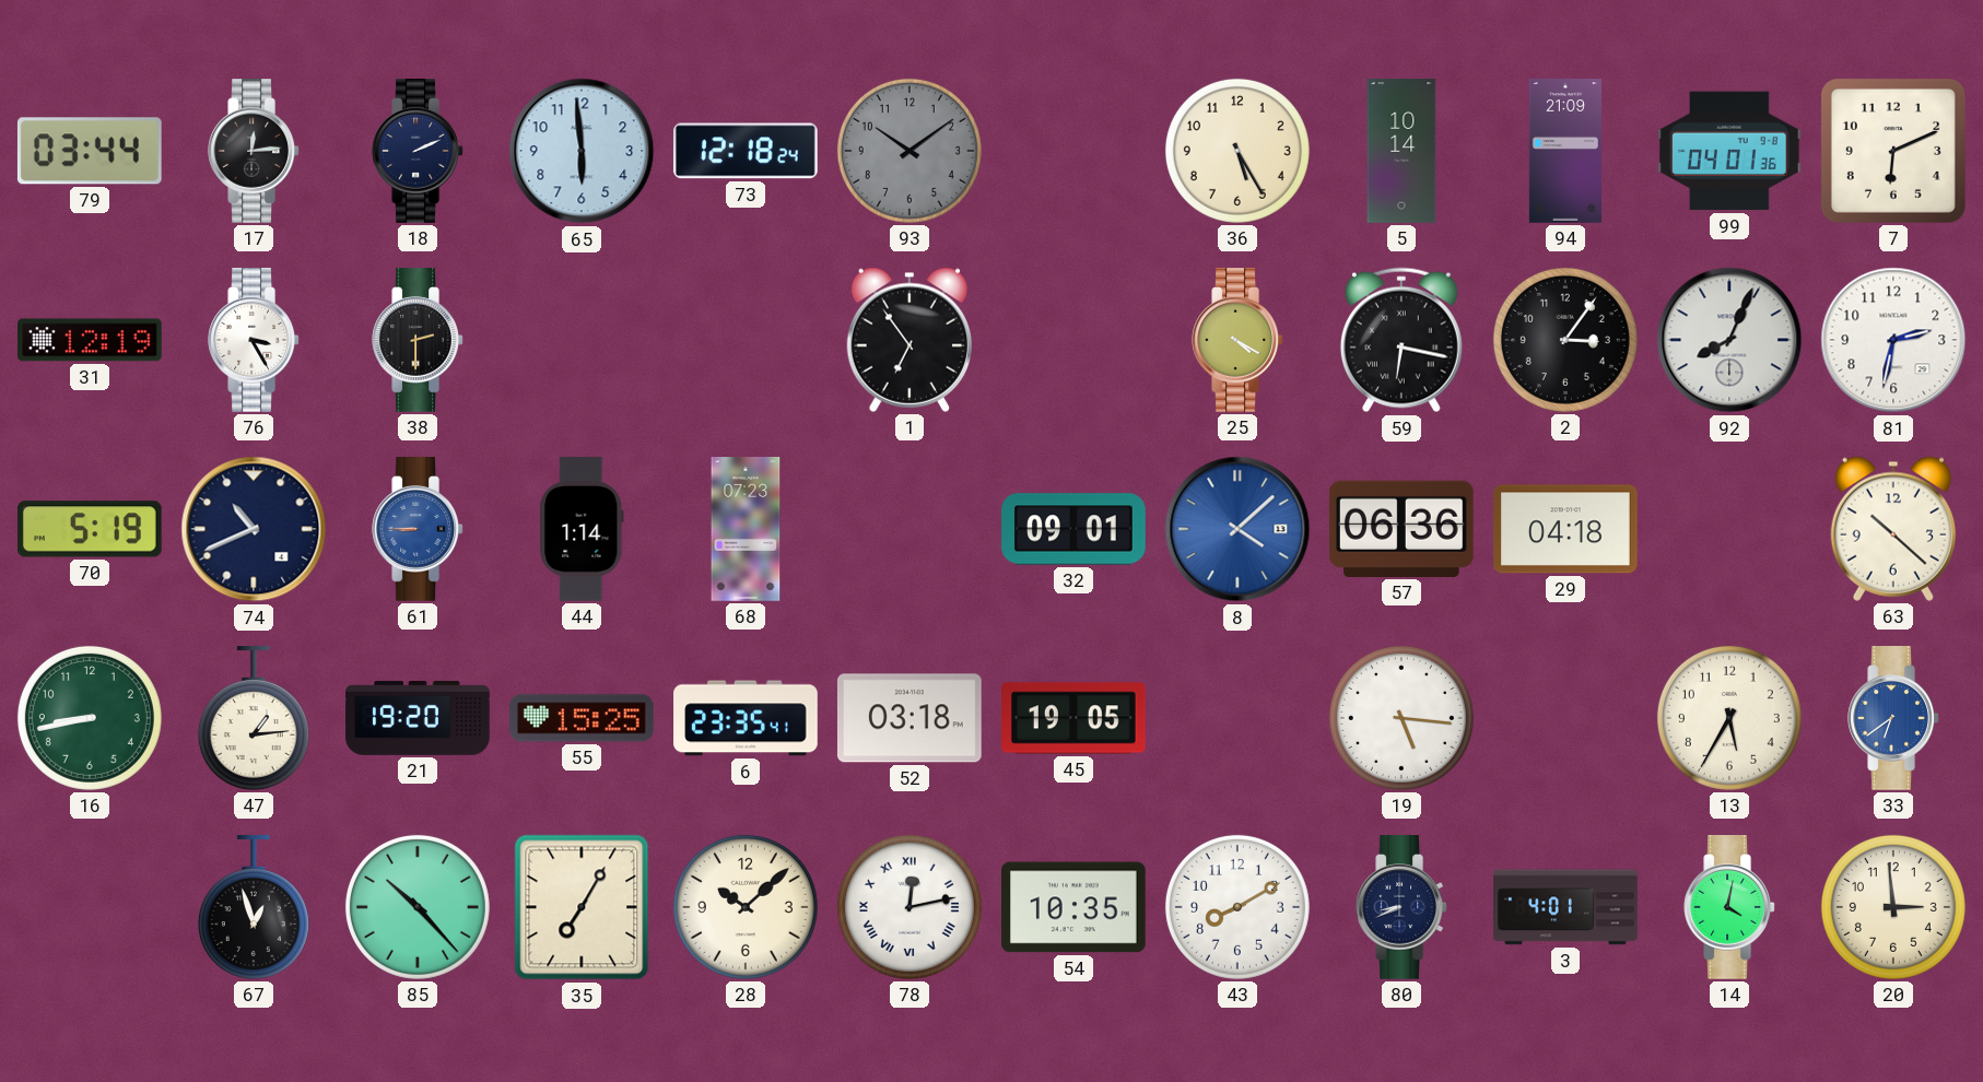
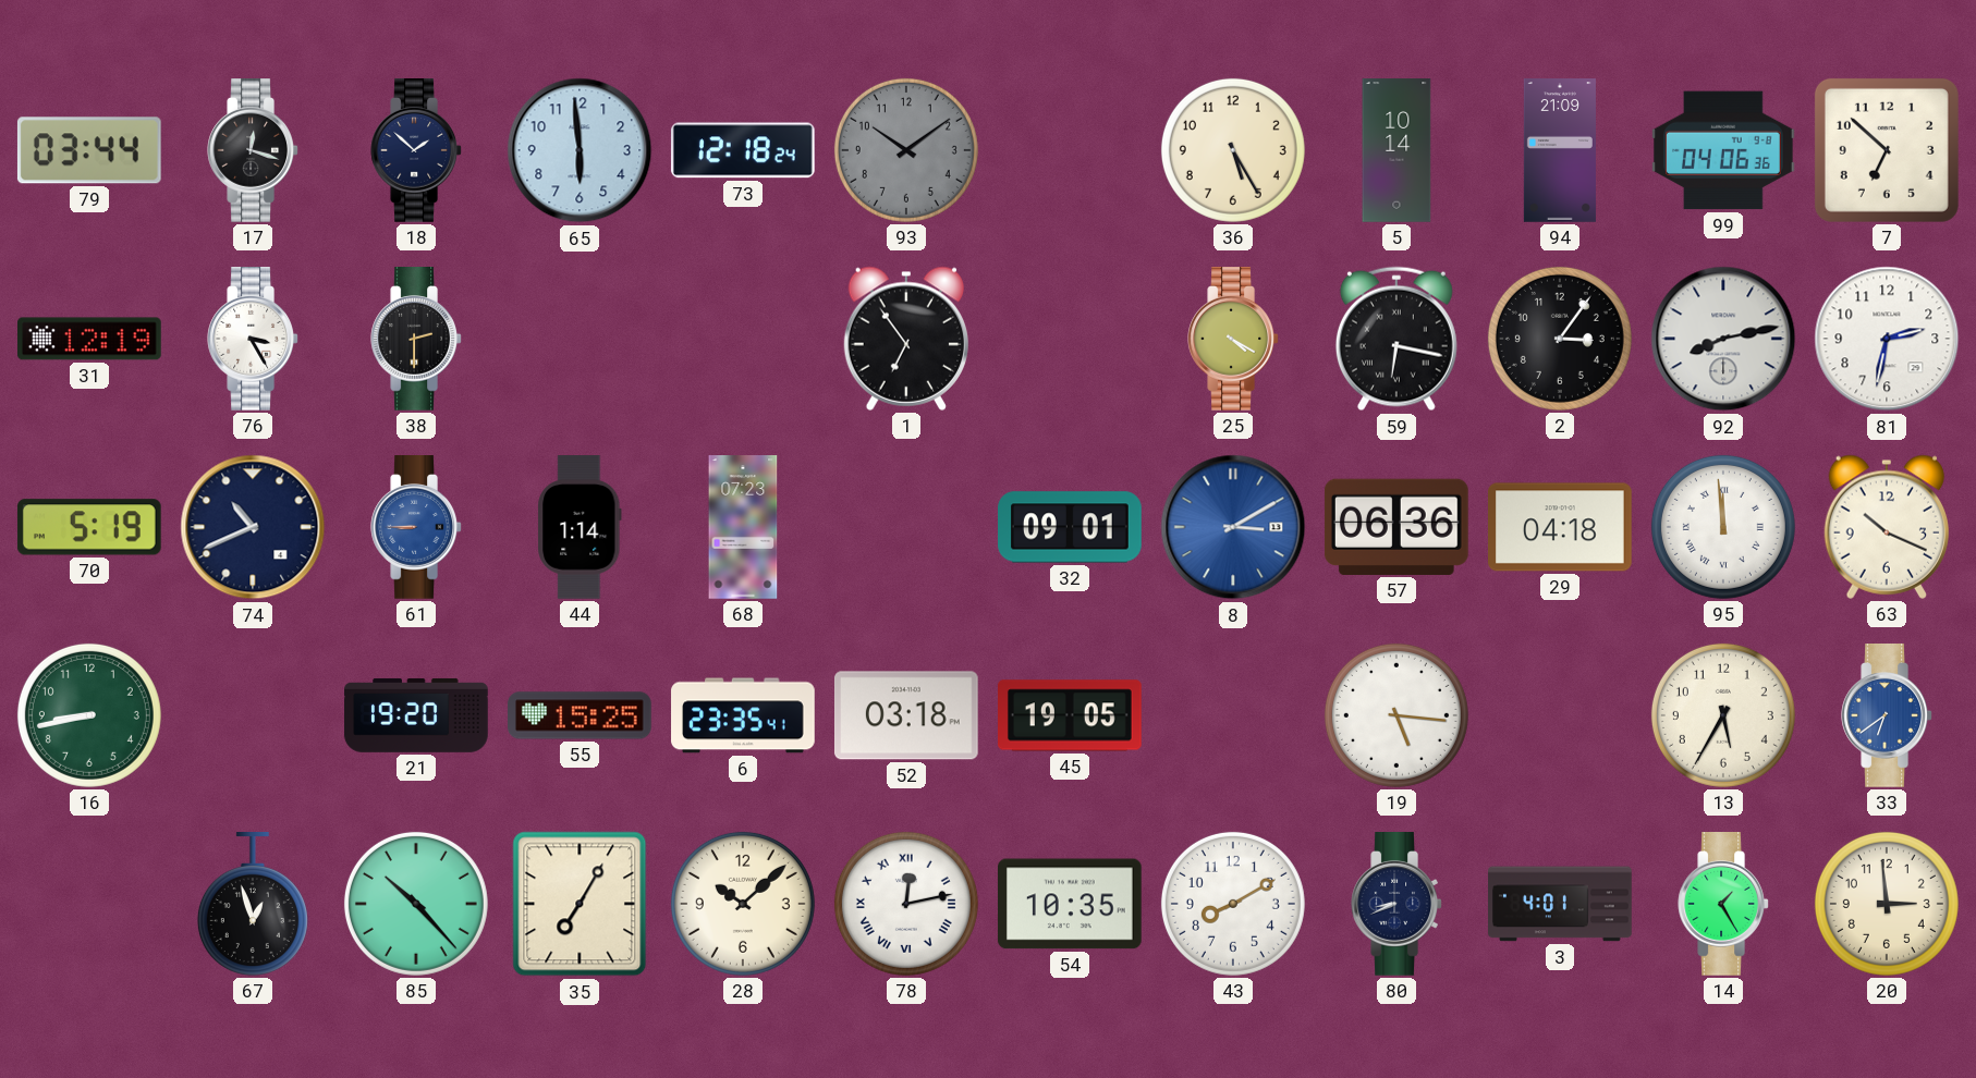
17: 12:14 -> 12:18
18: 2:11 -> 1:52
99: 04:01 -> 04:06
7: 6:11 -> 6:52
92: 8:04 -> 8:13
8: 4:08 -> 3:10
95: none -> 11:59
63: 10:22 -> 10:19
47: 1:14 -> none
14: 4:02 -> 1:25
